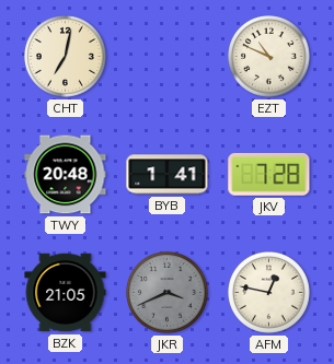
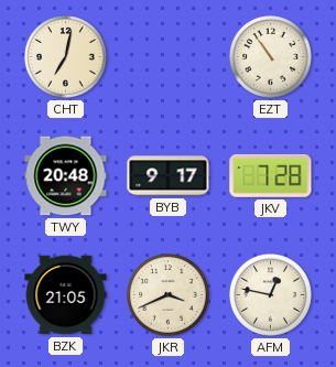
EZT: 10:49 -> 10:54
BYB: 1:41 -> 9:17
JKR dial: grey -> cream
